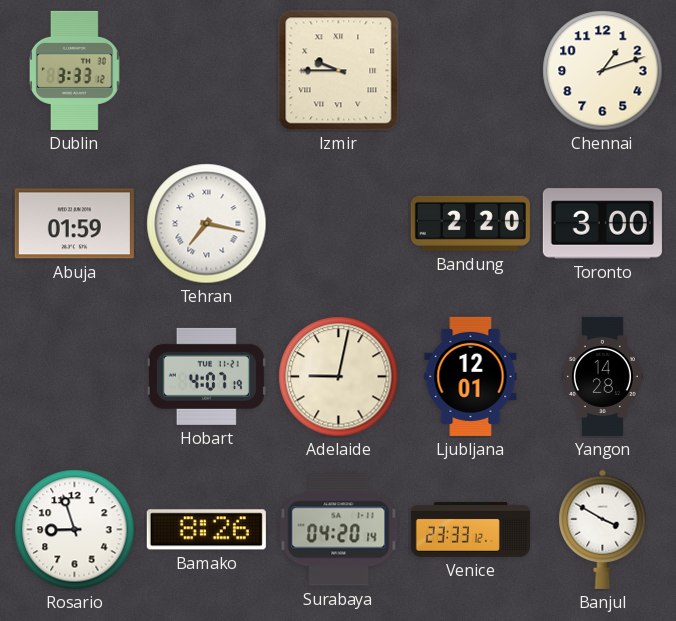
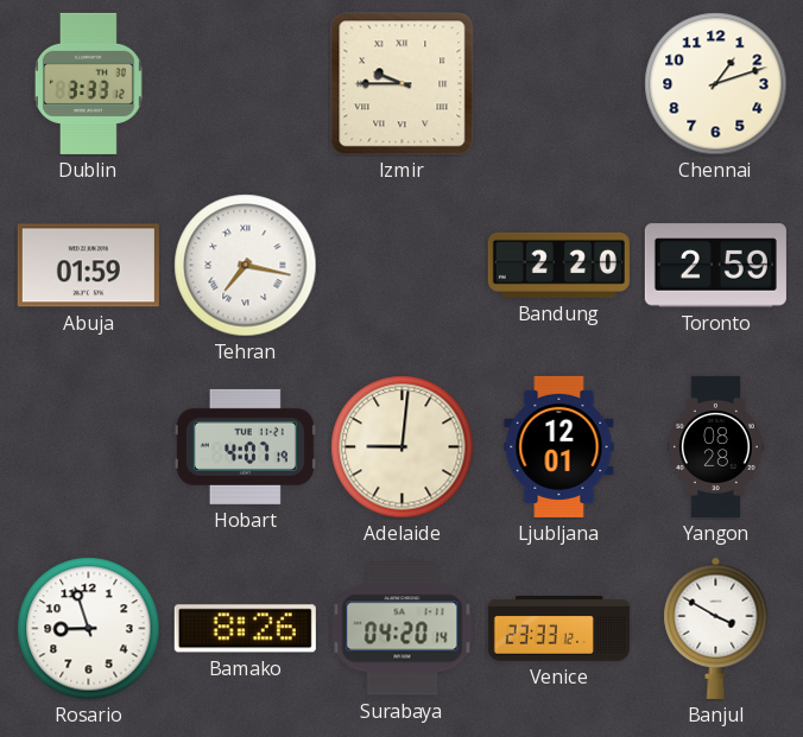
Toronto: 3:00 -> 2:59
Adelaide: 9:02 -> 9:01
Yangon: 14:28 -> 08:28
